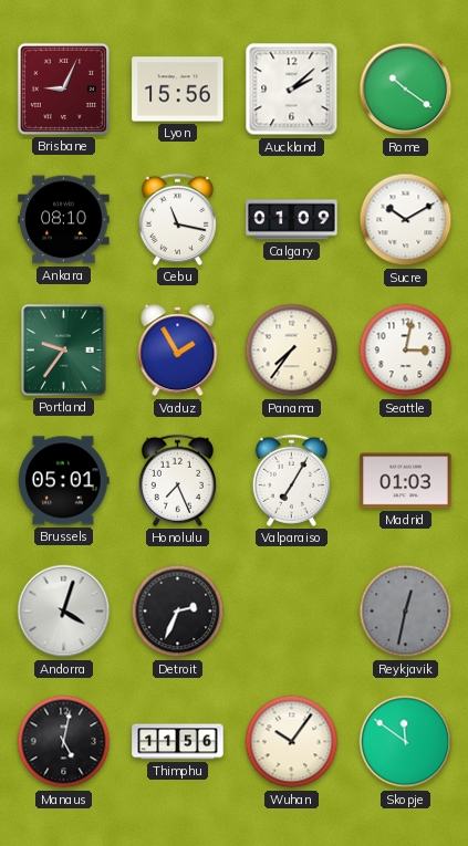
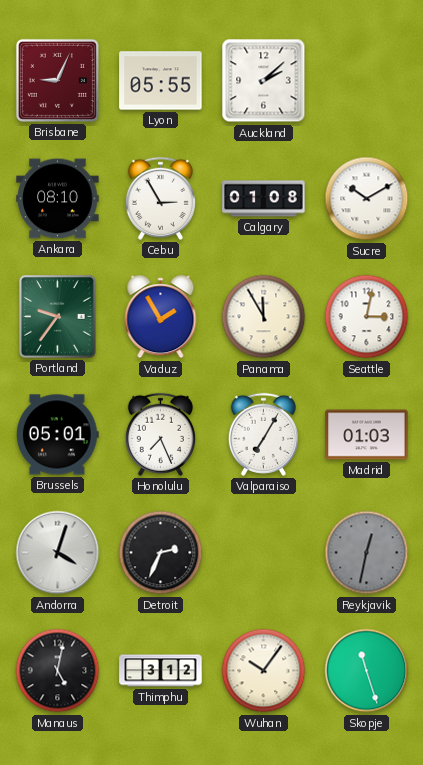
Lyon: 15:56 -> 05:55
Rome: 10:21 -> none
Cebu: 11:17 -> 2:55
Calgary: 01:09 -> 01:08
Panama: 7:36 -> 11:55
Thimphu: 11:56 -> 3:12
Skopje: 11:51 -> 11:27
